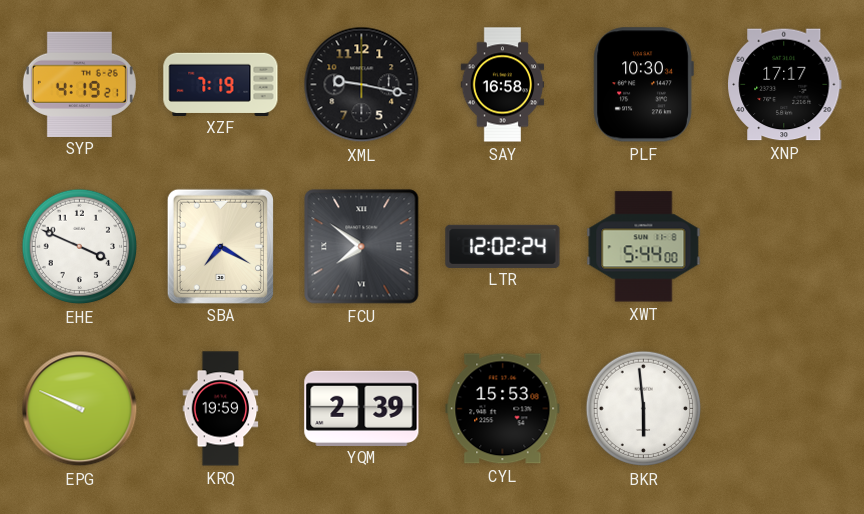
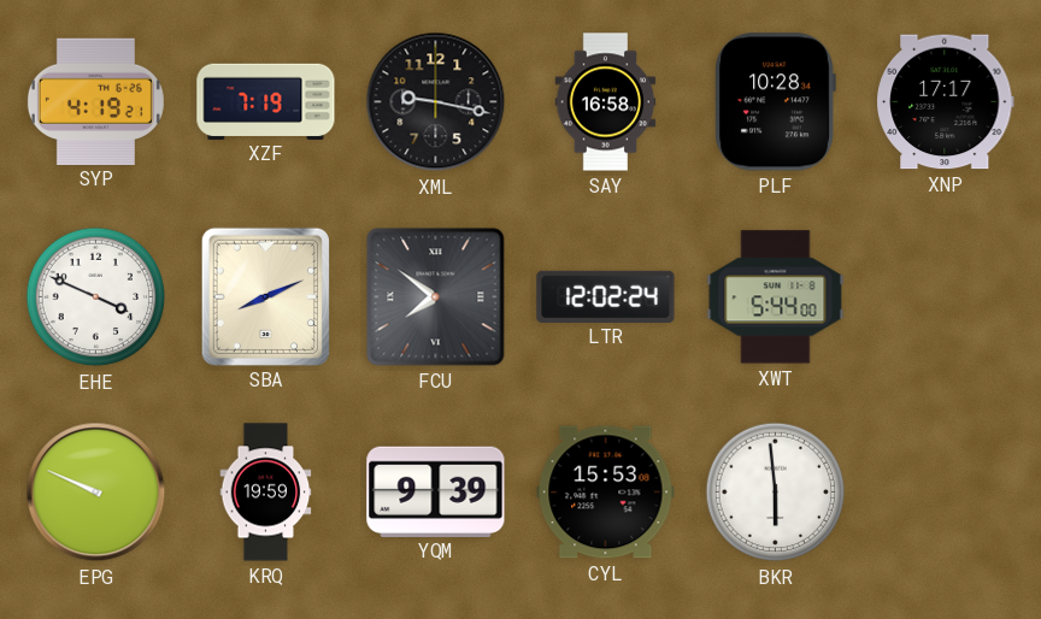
PLF: 10:30 -> 10:28
SBA: 7:20 -> 8:11
YQM: 2:39 -> 9:39
